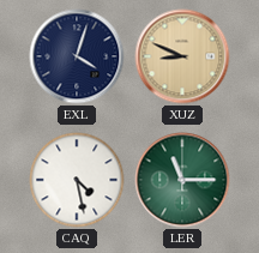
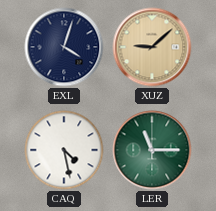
XUZ: 8:49 -> 9:08
